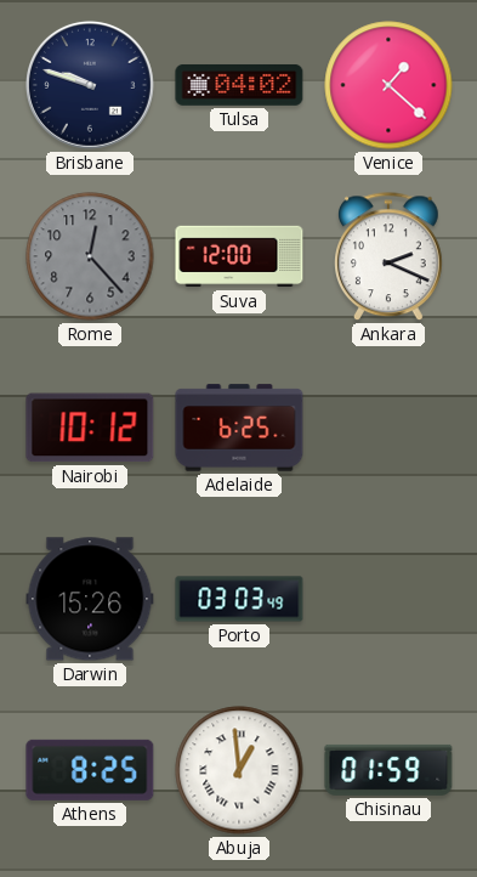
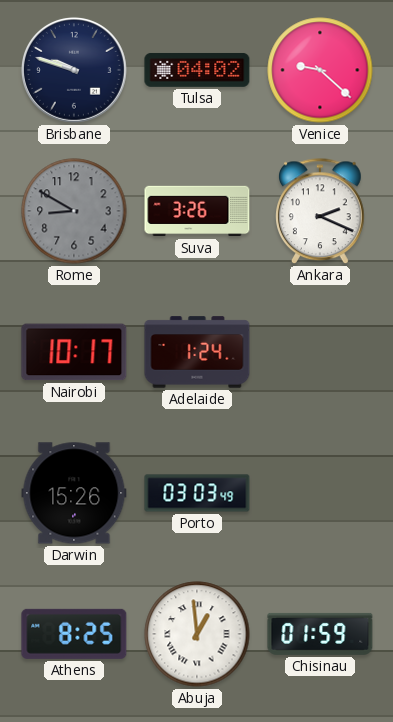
Venice: 1:22 -> 9:22
Rome: 12:23 -> 8:50
Suva: 12:00 -> 3:26
Nairobi: 10:12 -> 10:17
Adelaide: 6:25 -> 1:24
